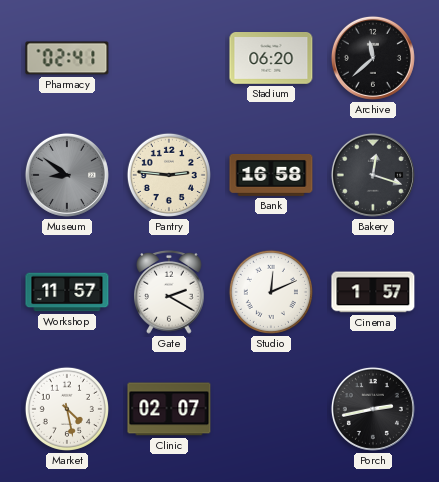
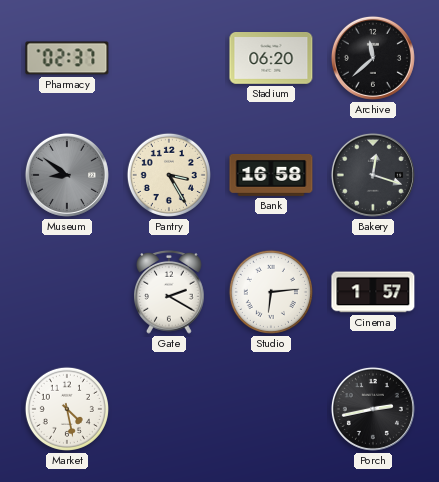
Pharmacy: 02:41 -> 02:37
Pantry: 2:46 -> 3:25
Workshop: 11:57 -> none
Studio: 12:11 -> 6:14
Clinic: 02:07 -> none
